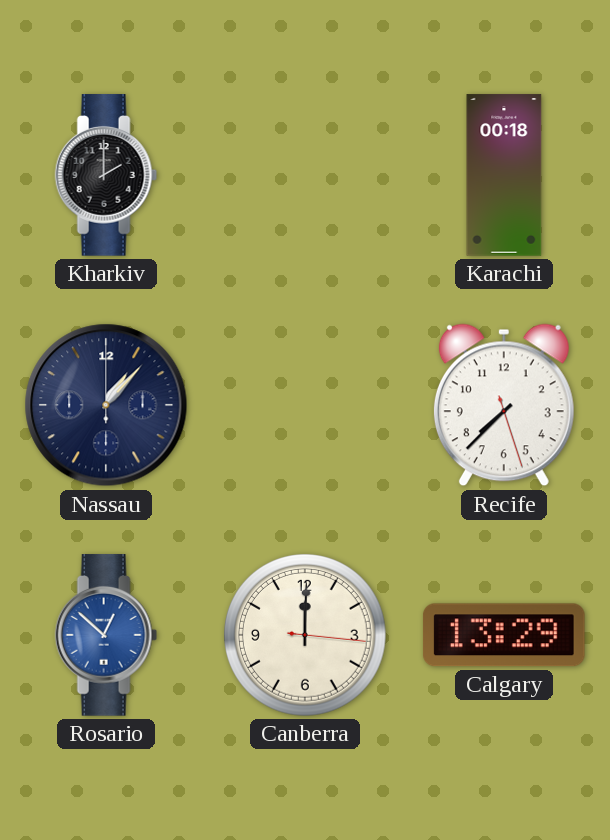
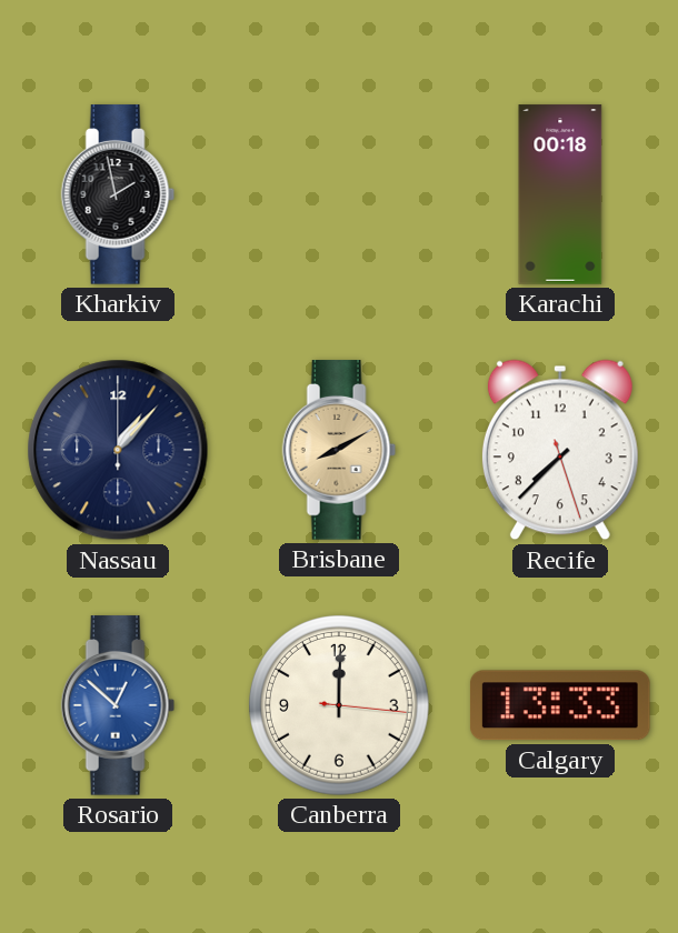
Kharkiv: 2:00 -> 1:58
Brisbane: none -> 8:10
Calgary: 13:29 -> 13:33
